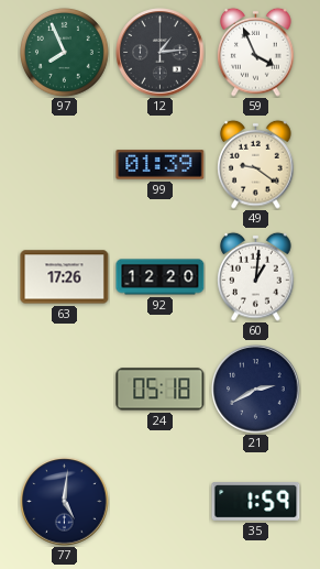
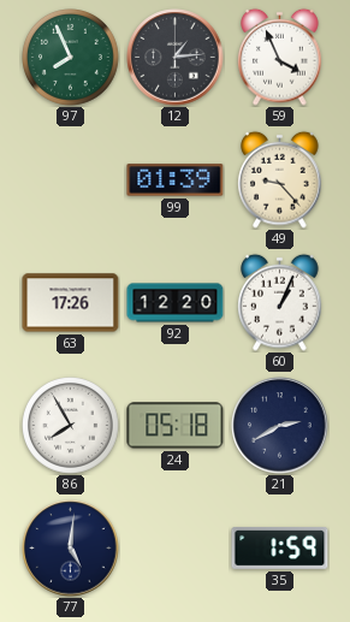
49: 9:21 -> 9:23
60: 1:01 -> 1:04
86: none -> 7:55
